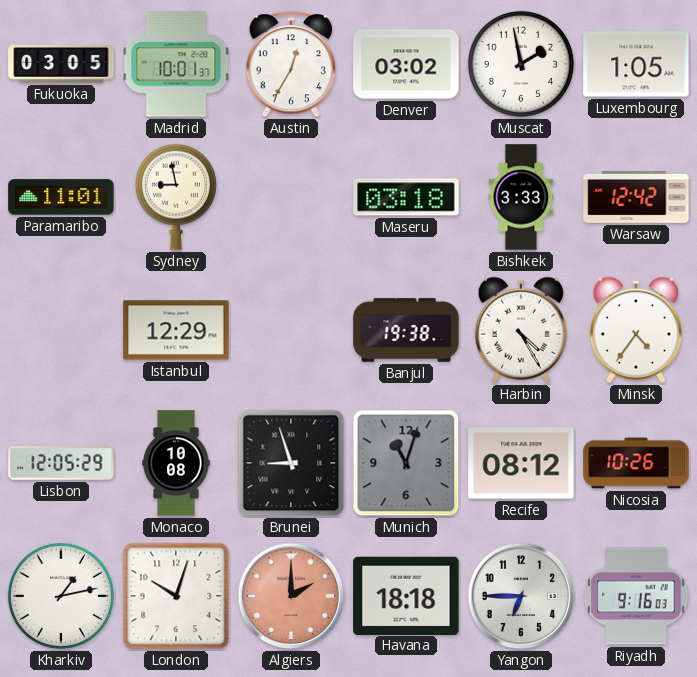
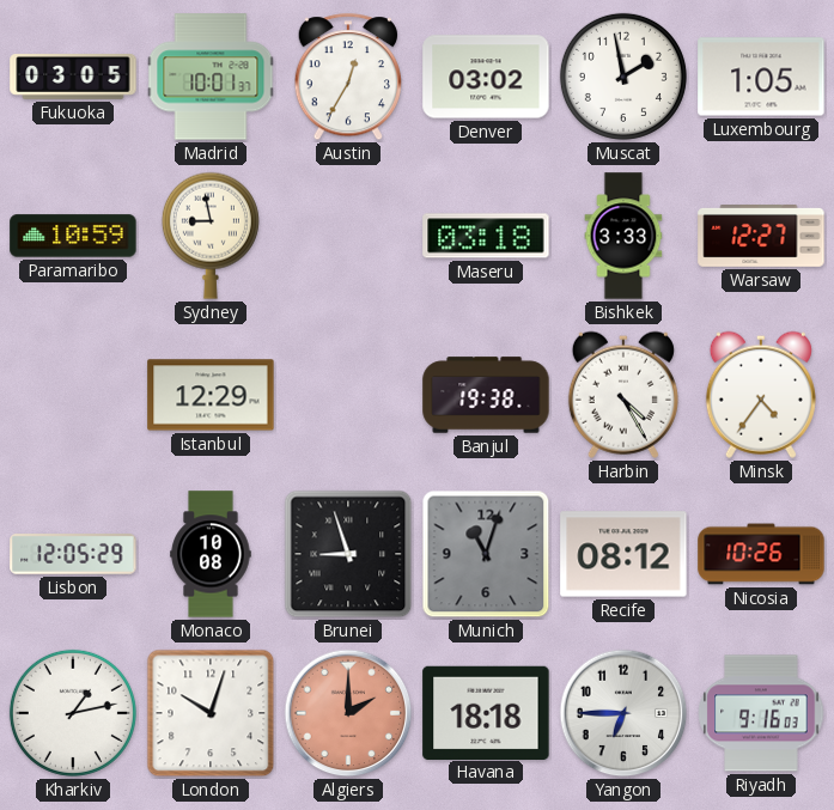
Paramaribo: 11:01 -> 10:59
Warsaw: 12:42 -> 12:27
